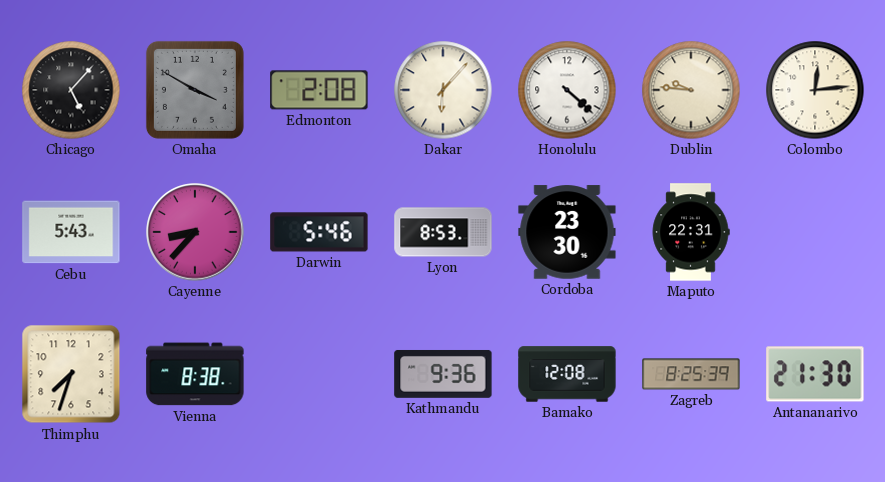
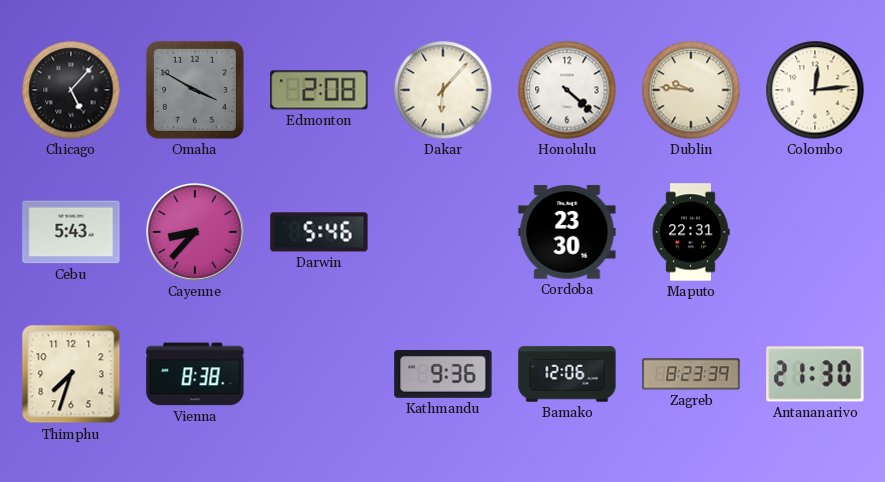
Lyon: 8:53 -> none
Bamako: 12:08 -> 12:06
Zagreb: 8:25 -> 8:23
